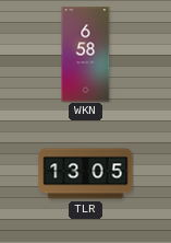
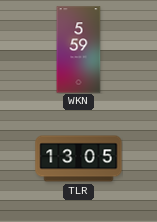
WKN: 6:58 -> 5:59
